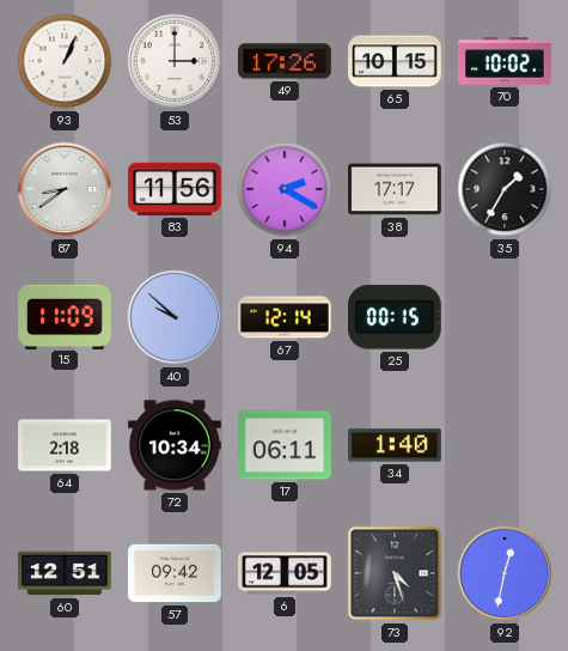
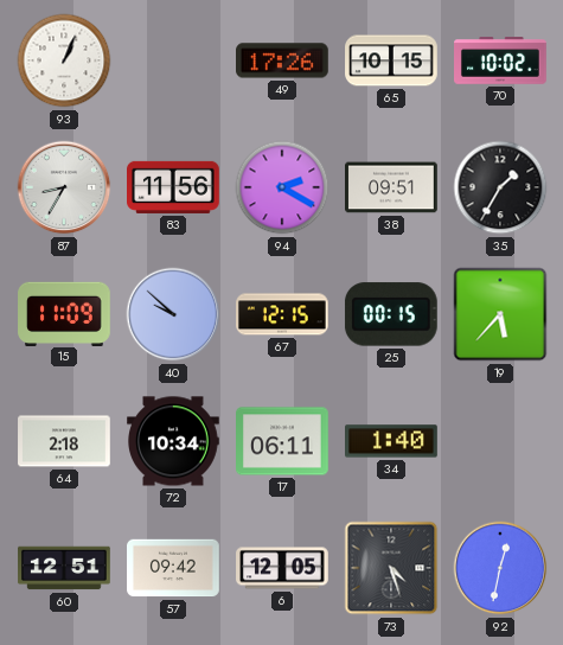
53: 3:00 -> none
87: 8:39 -> 8:35
38: 17:17 -> 09:51
67: 12:14 -> 12:15
19: none -> 5:37
